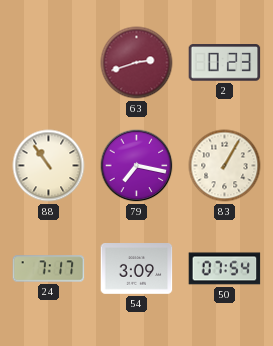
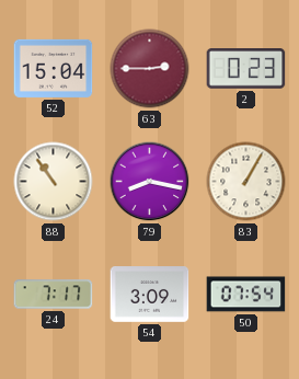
52: none -> 15:04
63: 2:42 -> 2:45
79: 7:17 -> 8:17
